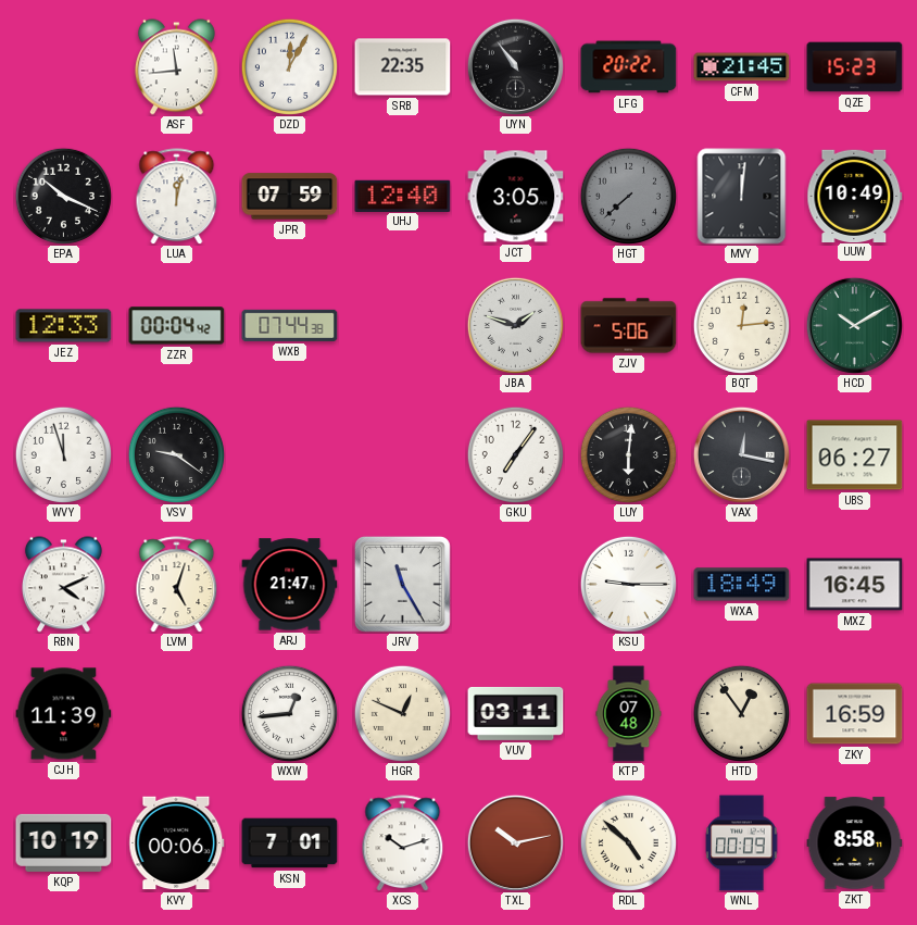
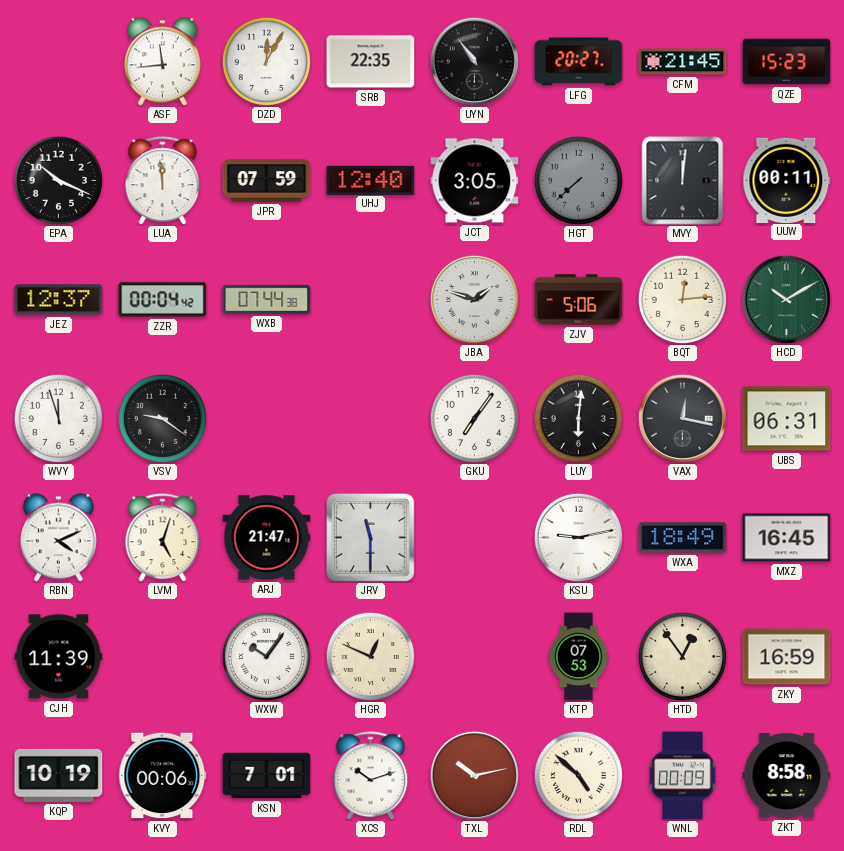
LFG: 20:22 -> 20:27
LUA: 12:02 -> 11:59
UUW: 10:49 -> 00:11
JEZ: 12:33 -> 12:37
UBS: 06:27 -> 06:31
JRV: 11:25 -> 11:30
KSU: 9:15 -> 9:13
WXW: 12:44 -> 10:06
VUV: 03:11 -> none
KTP: 07:48 -> 07:53
